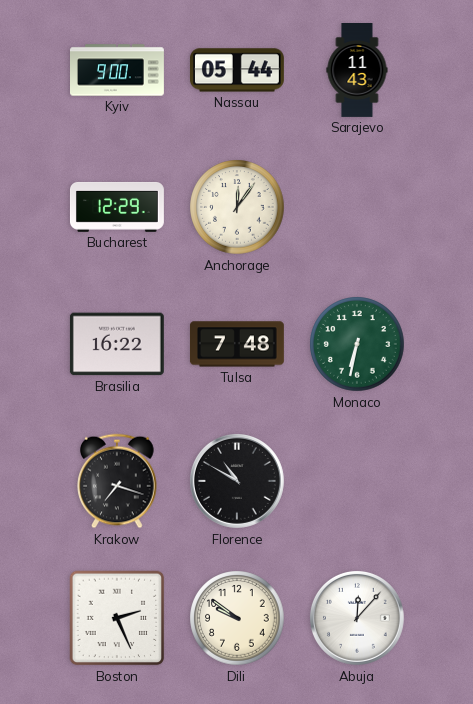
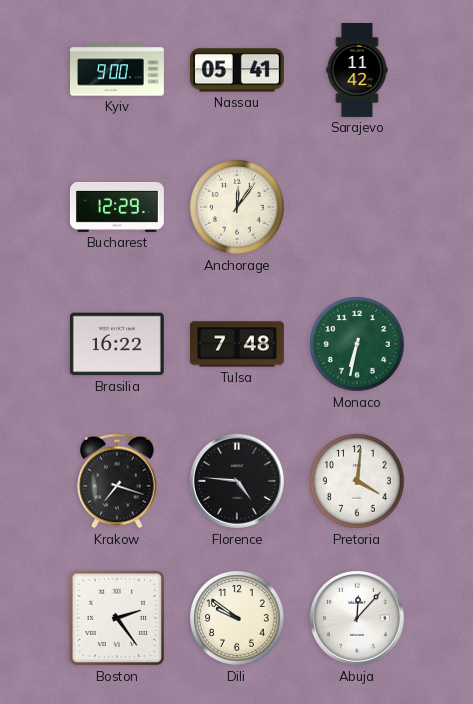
Nassau: 05:44 -> 05:41
Sarajevo: 11:43 -> 11:42
Florence: 10:50 -> 4:46
Pretoria: none -> 4:01
Boston: 2:26 -> 2:24
